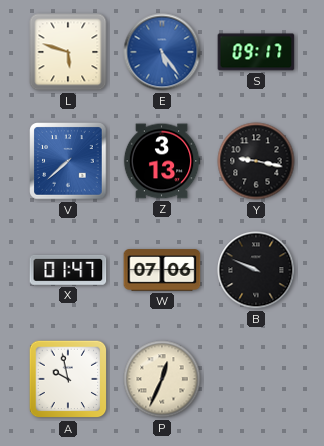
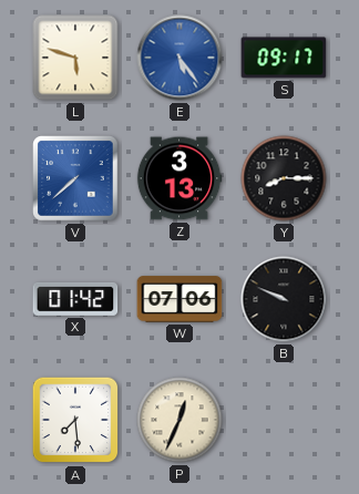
Y: 9:17 -> 8:15
X: 01:47 -> 01:42
A: 9:58 -> 7:29
